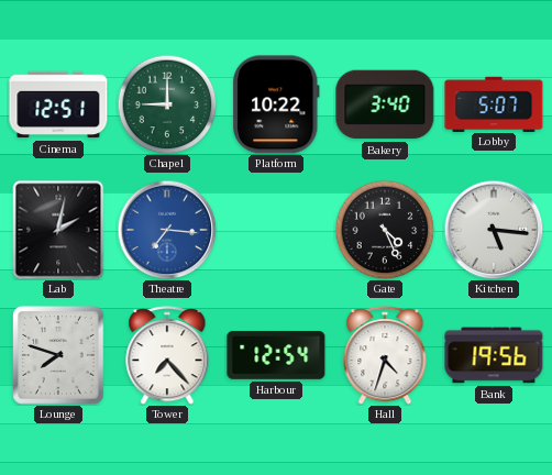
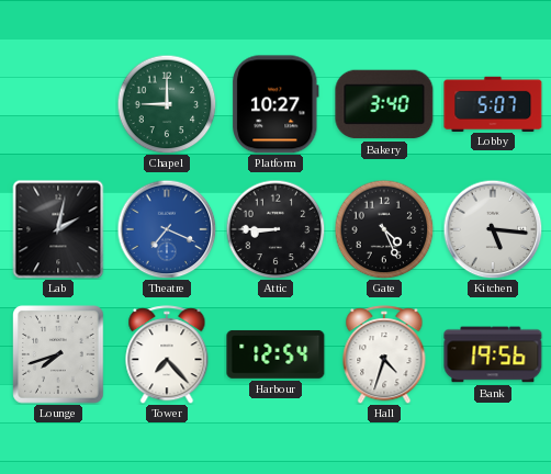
Cinema: 12:51 -> none
Platform: 10:22 -> 10:27
Theatre: 7:16 -> 7:19
Attic: none -> 8:45
Lounge: 7:48 -> 7:42
